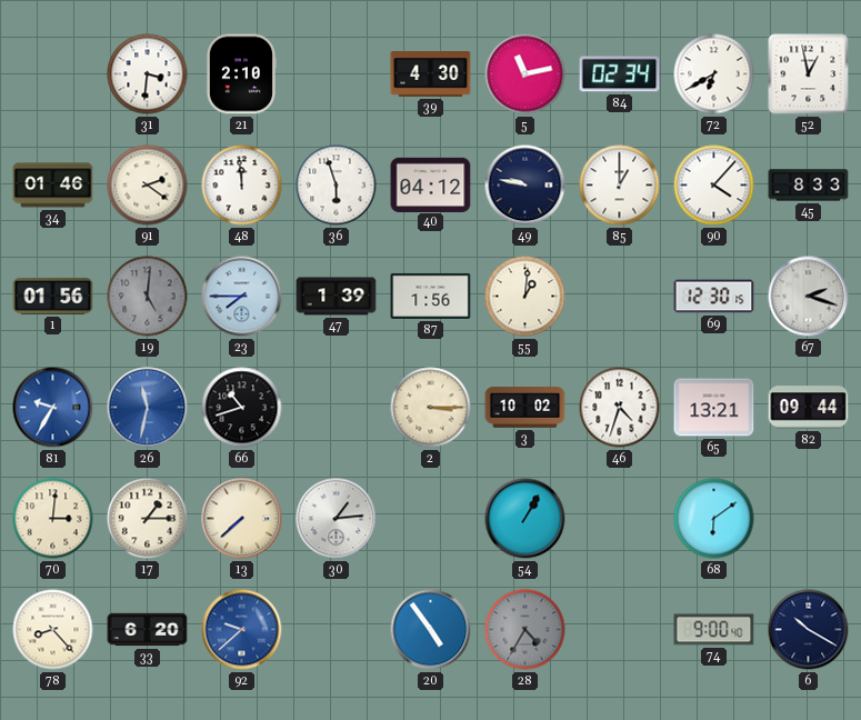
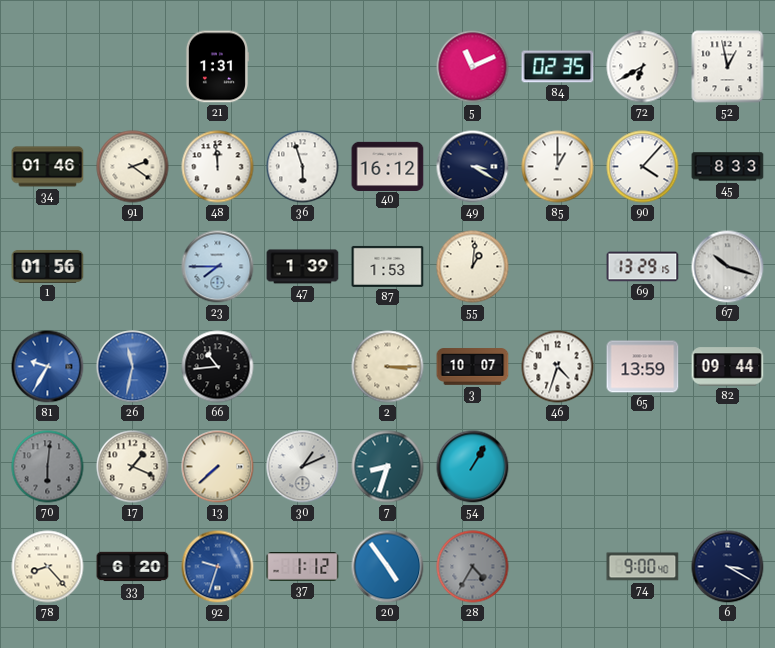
31: 3:31 -> none
21: 2:10 -> 1:31
39: 4:30 -> none
5: 11:13 -> 11:11
84: 02:34 -> 02:35
40: 04:12 -> 16:12
49: 9:47 -> 3:20
19: 5:01 -> none
87: 1:56 -> 1:53
69: 12:30 -> 13:29
67: 2:18 -> 10:18
66: 10:42 -> 10:44
3: 10:02 -> 10:07
65: 13:21 -> 13:59
70: 3:01 -> 6:01
70 dial: cream -> grey
17: 1:15 -> 1:19
30: 1:14 -> 1:11
7: none -> 8:33
68: 6:09 -> none
92: 9:38 -> 9:33
37: none -> 1:12
6: 10:20 -> 3:20
